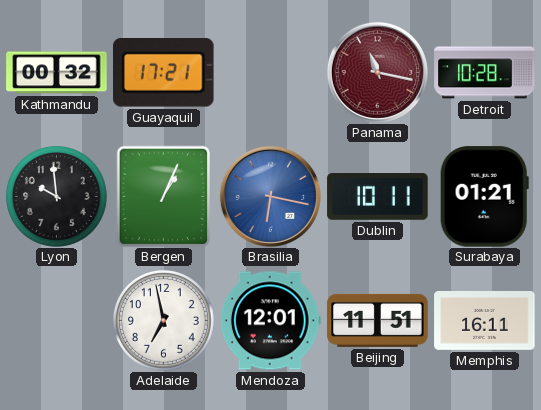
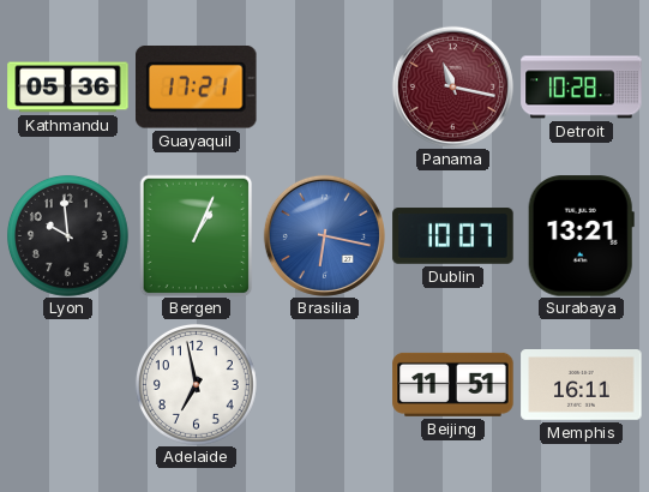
Kathmandu: 00:32 -> 05:36
Dublin: 10:11 -> 10:07
Surabaya: 01:21 -> 13:21
Mendoza: 12:01 -> none
